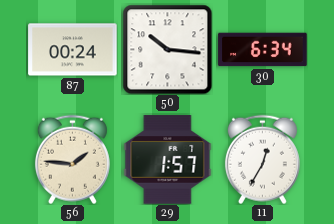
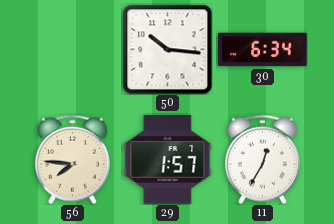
87: 00:24 -> none
56: 1:46 -> 7:46
